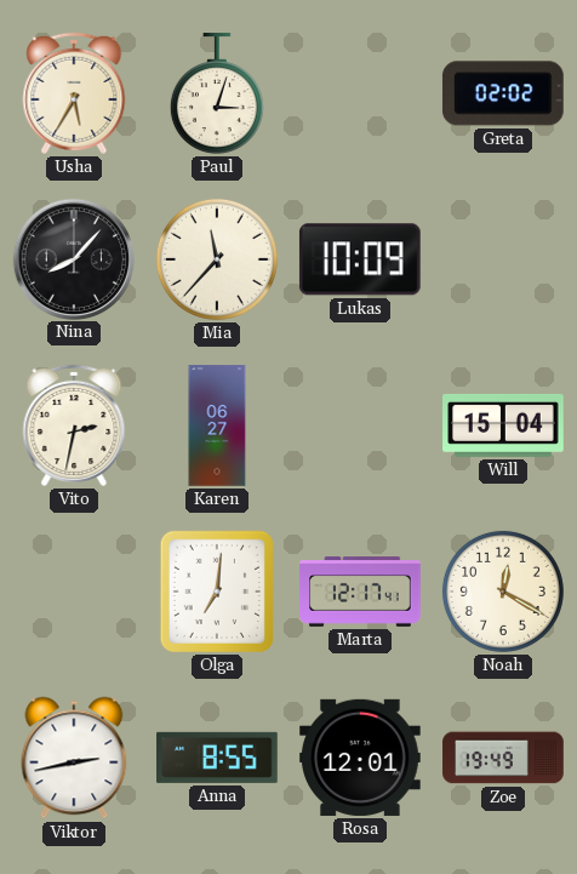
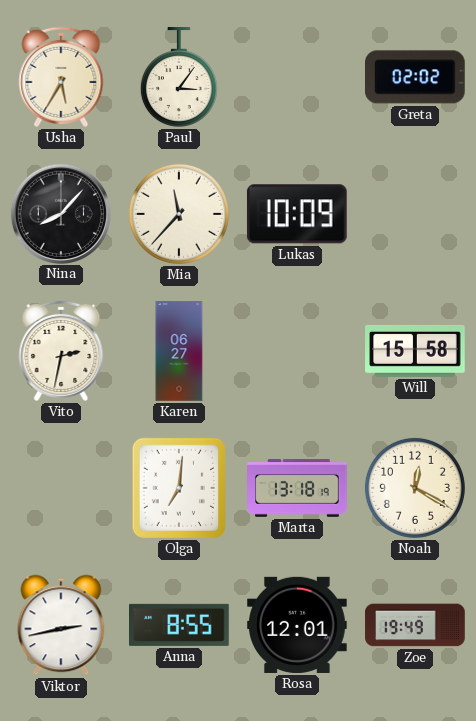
Paul: 3:03 -> 3:06
Will: 15:04 -> 15:58
Marta: 12:17 -> 13:18
